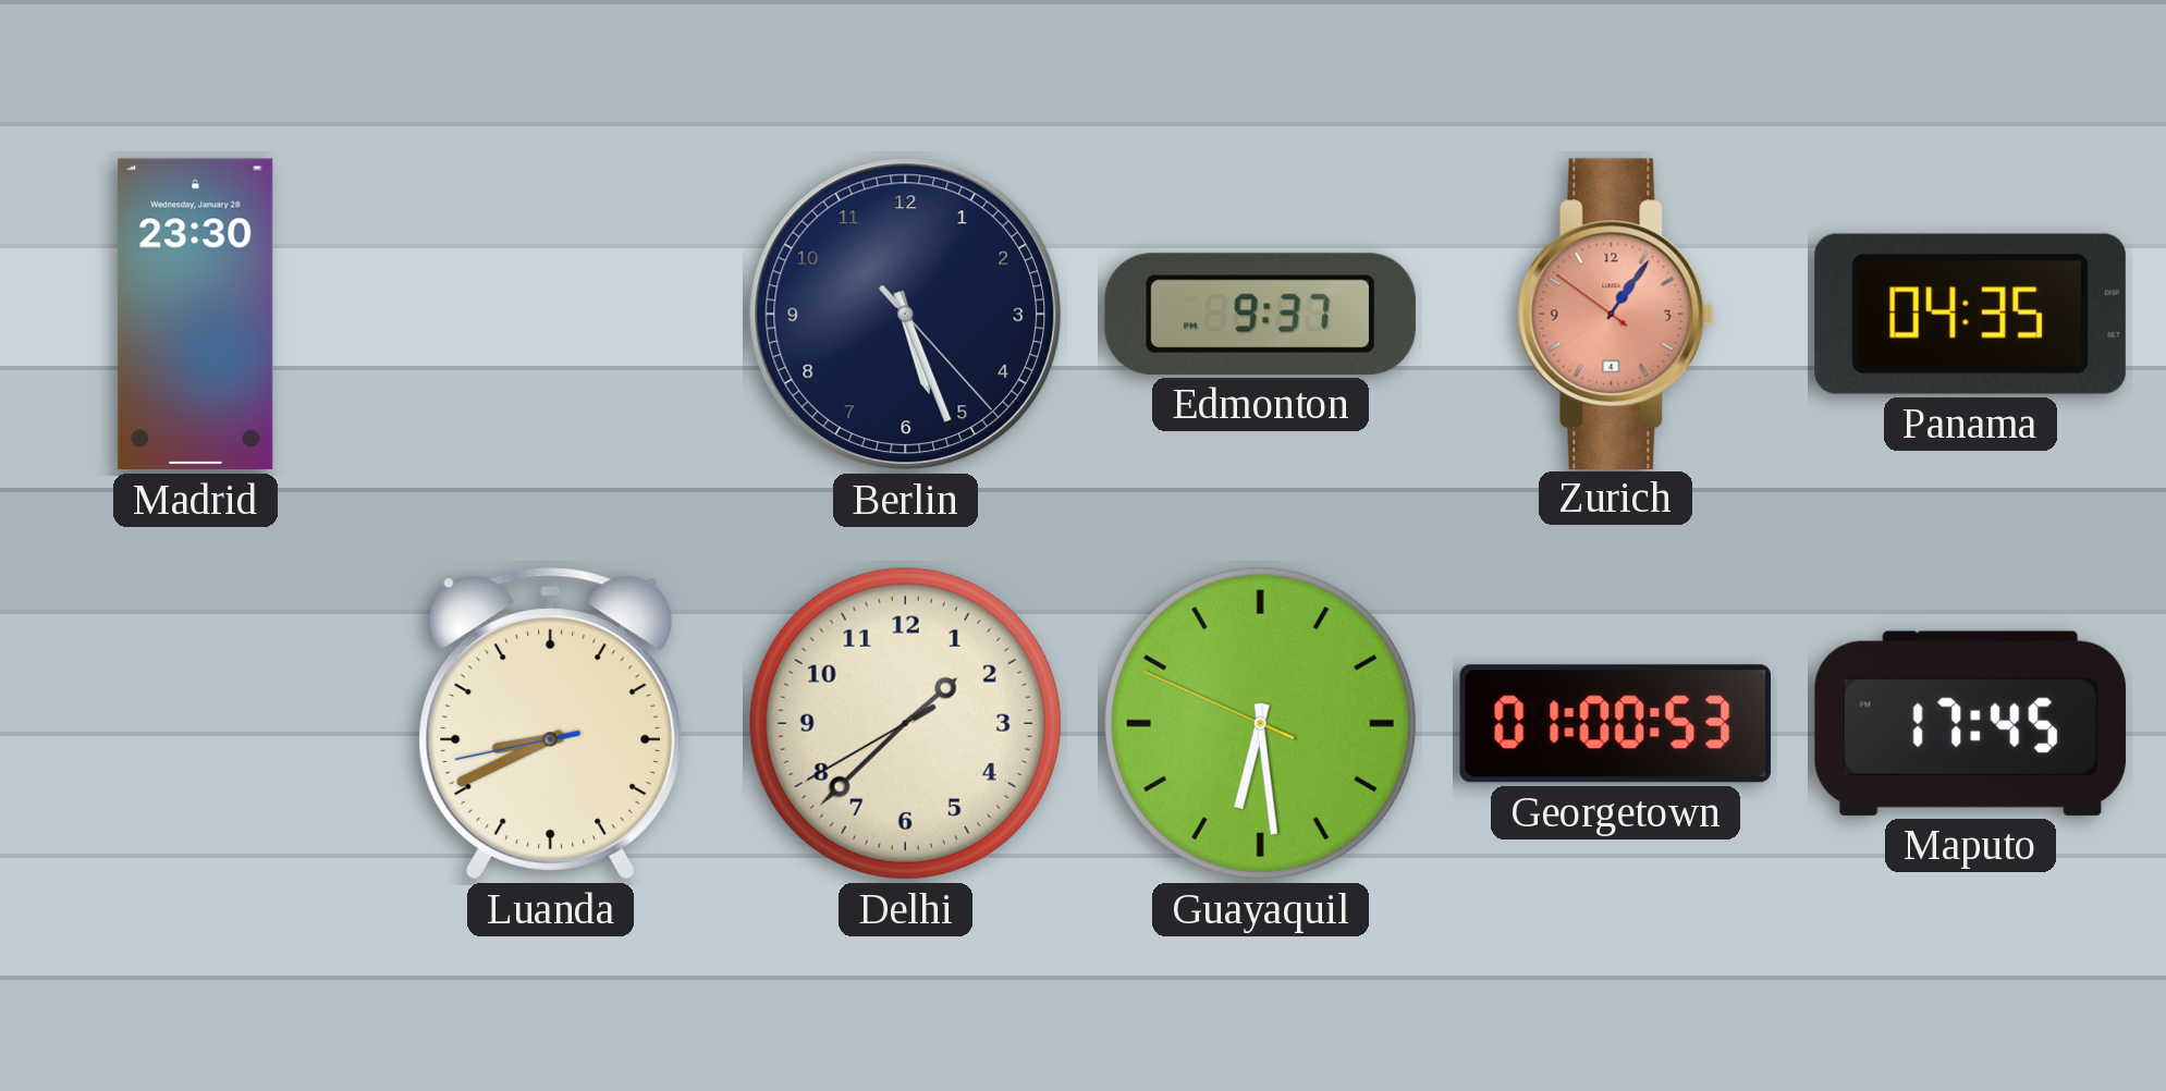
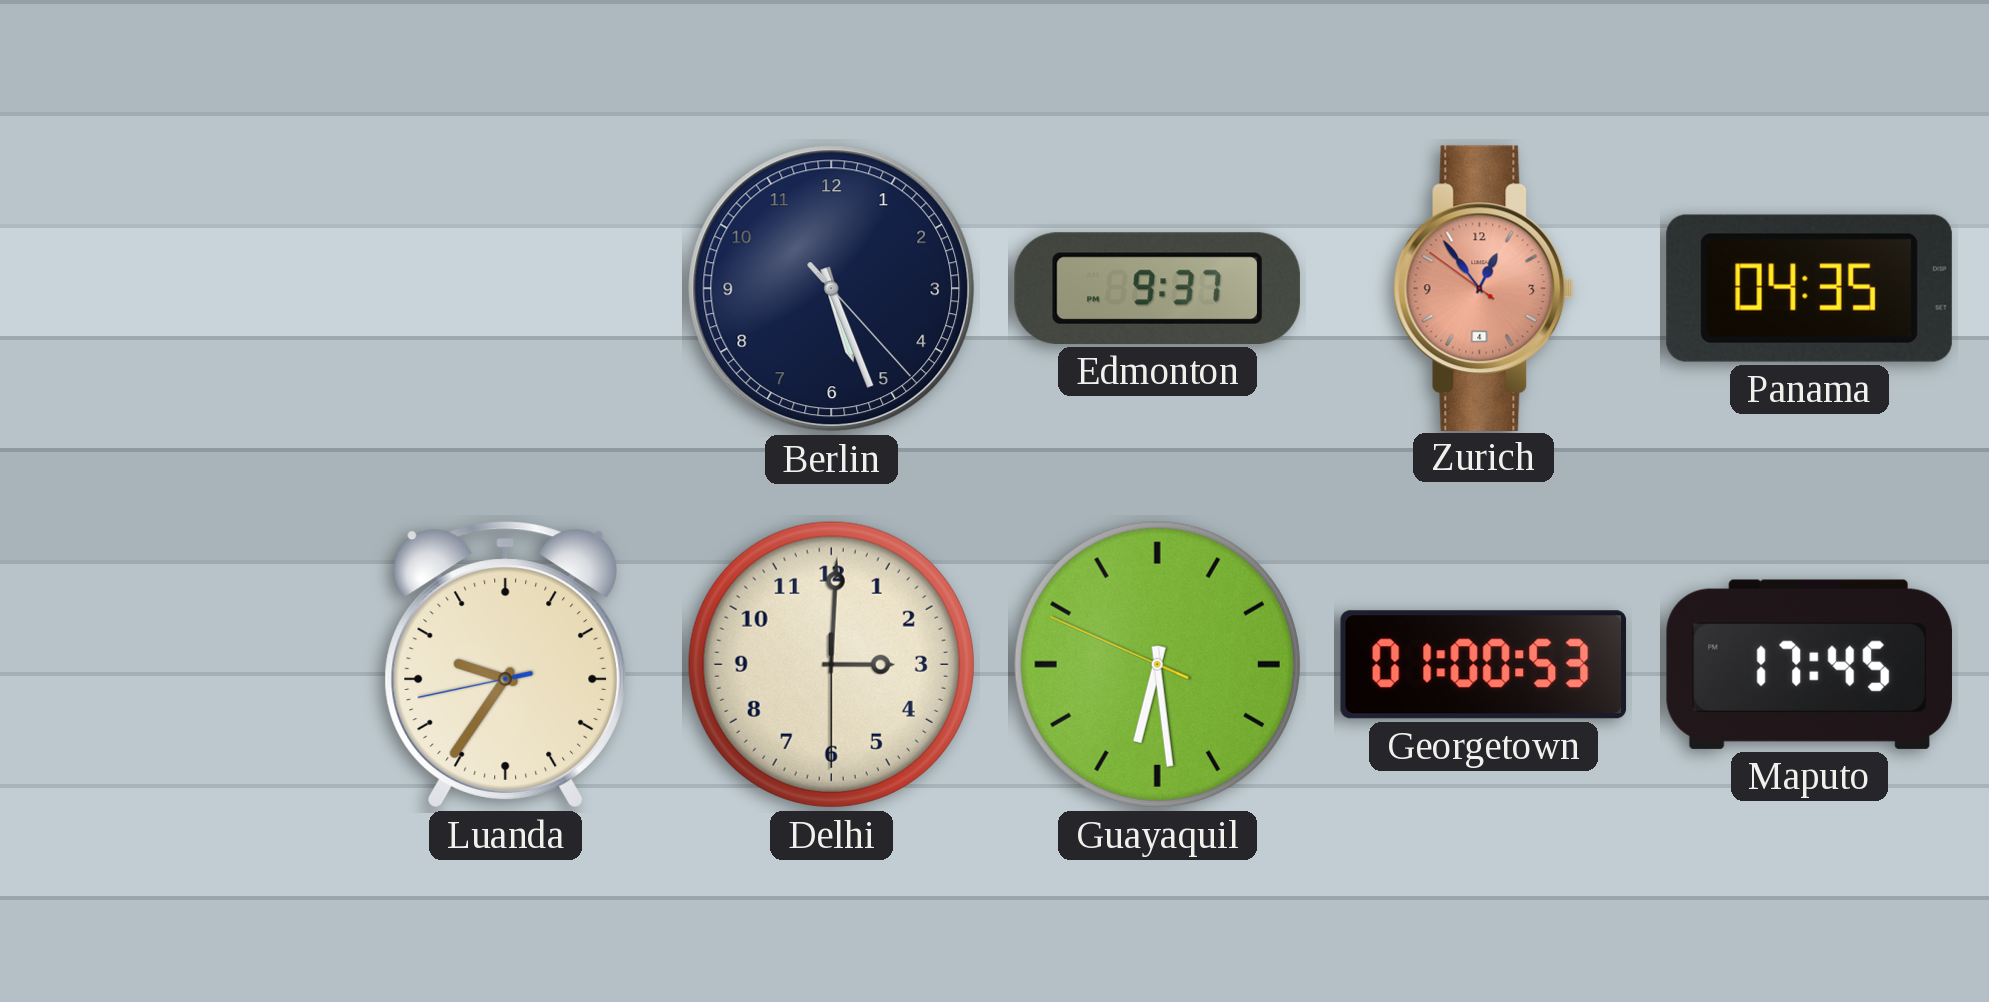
Madrid: 23:30 -> none
Zurich: 1:05 -> 12:53
Luanda: 8:40 -> 9:35
Delhi: 1:37 -> 3:00
